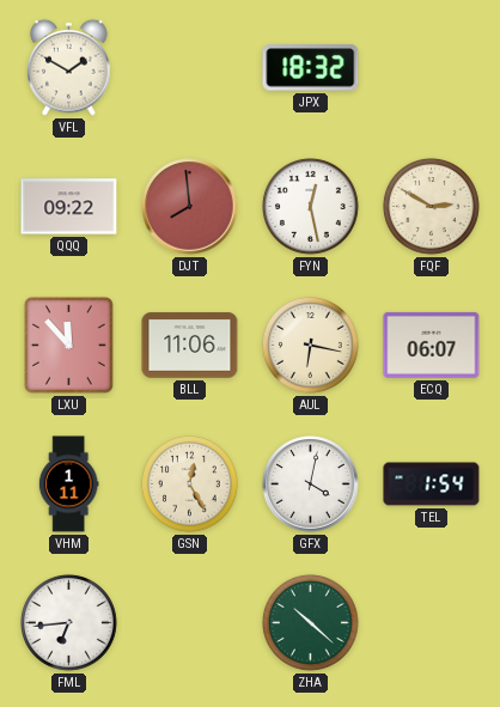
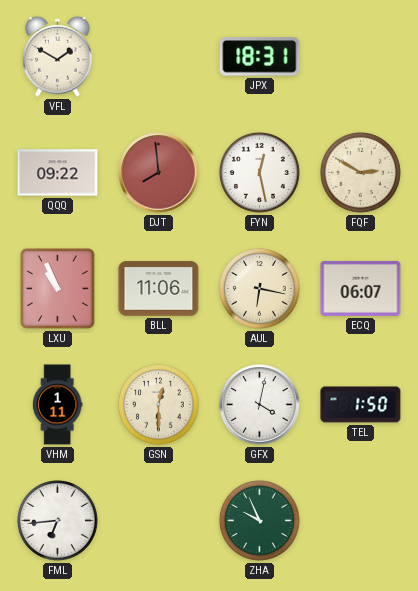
JPX: 18:32 -> 18:31
LXU: 11:53 -> 10:56
GSN: 12:25 -> 12:30
TEL: 1:54 -> 1:50
ZHA: 10:22 -> 9:56
